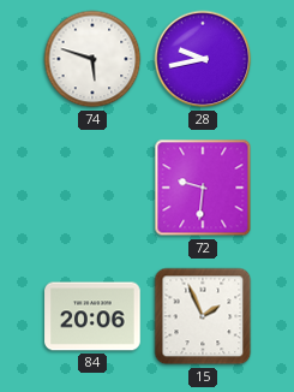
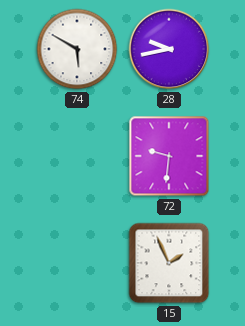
74: 5:48 -> 5:50
84: 20:06 -> none
